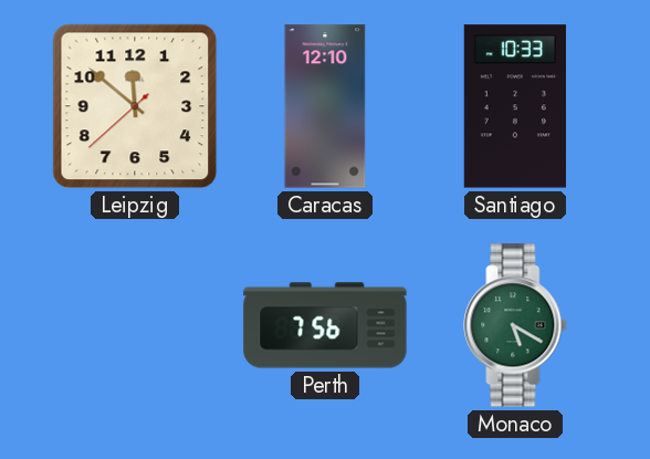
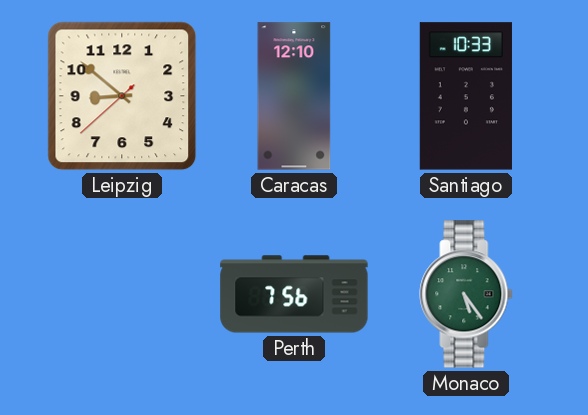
Leipzig: 11:51 -> 8:51
Monaco: 5:20 -> 5:24
